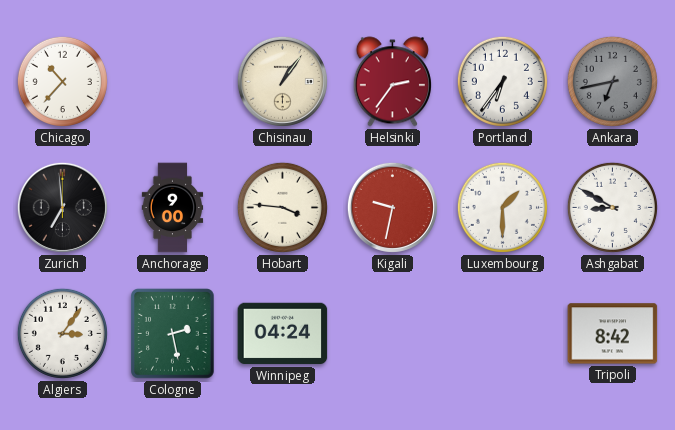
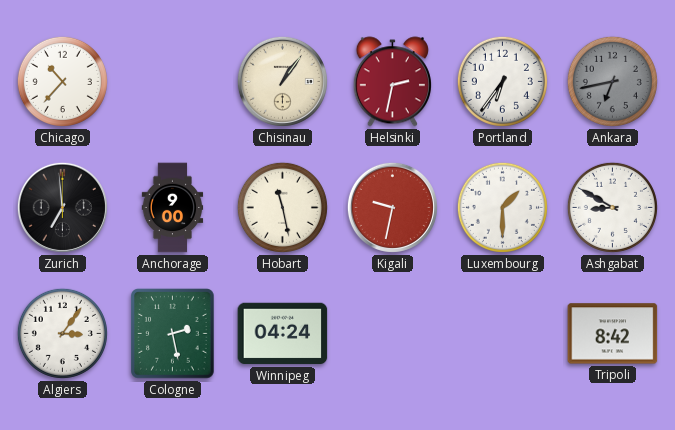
Helsinki: 2:36 -> 2:32
Hobart: 3:46 -> 11:28
